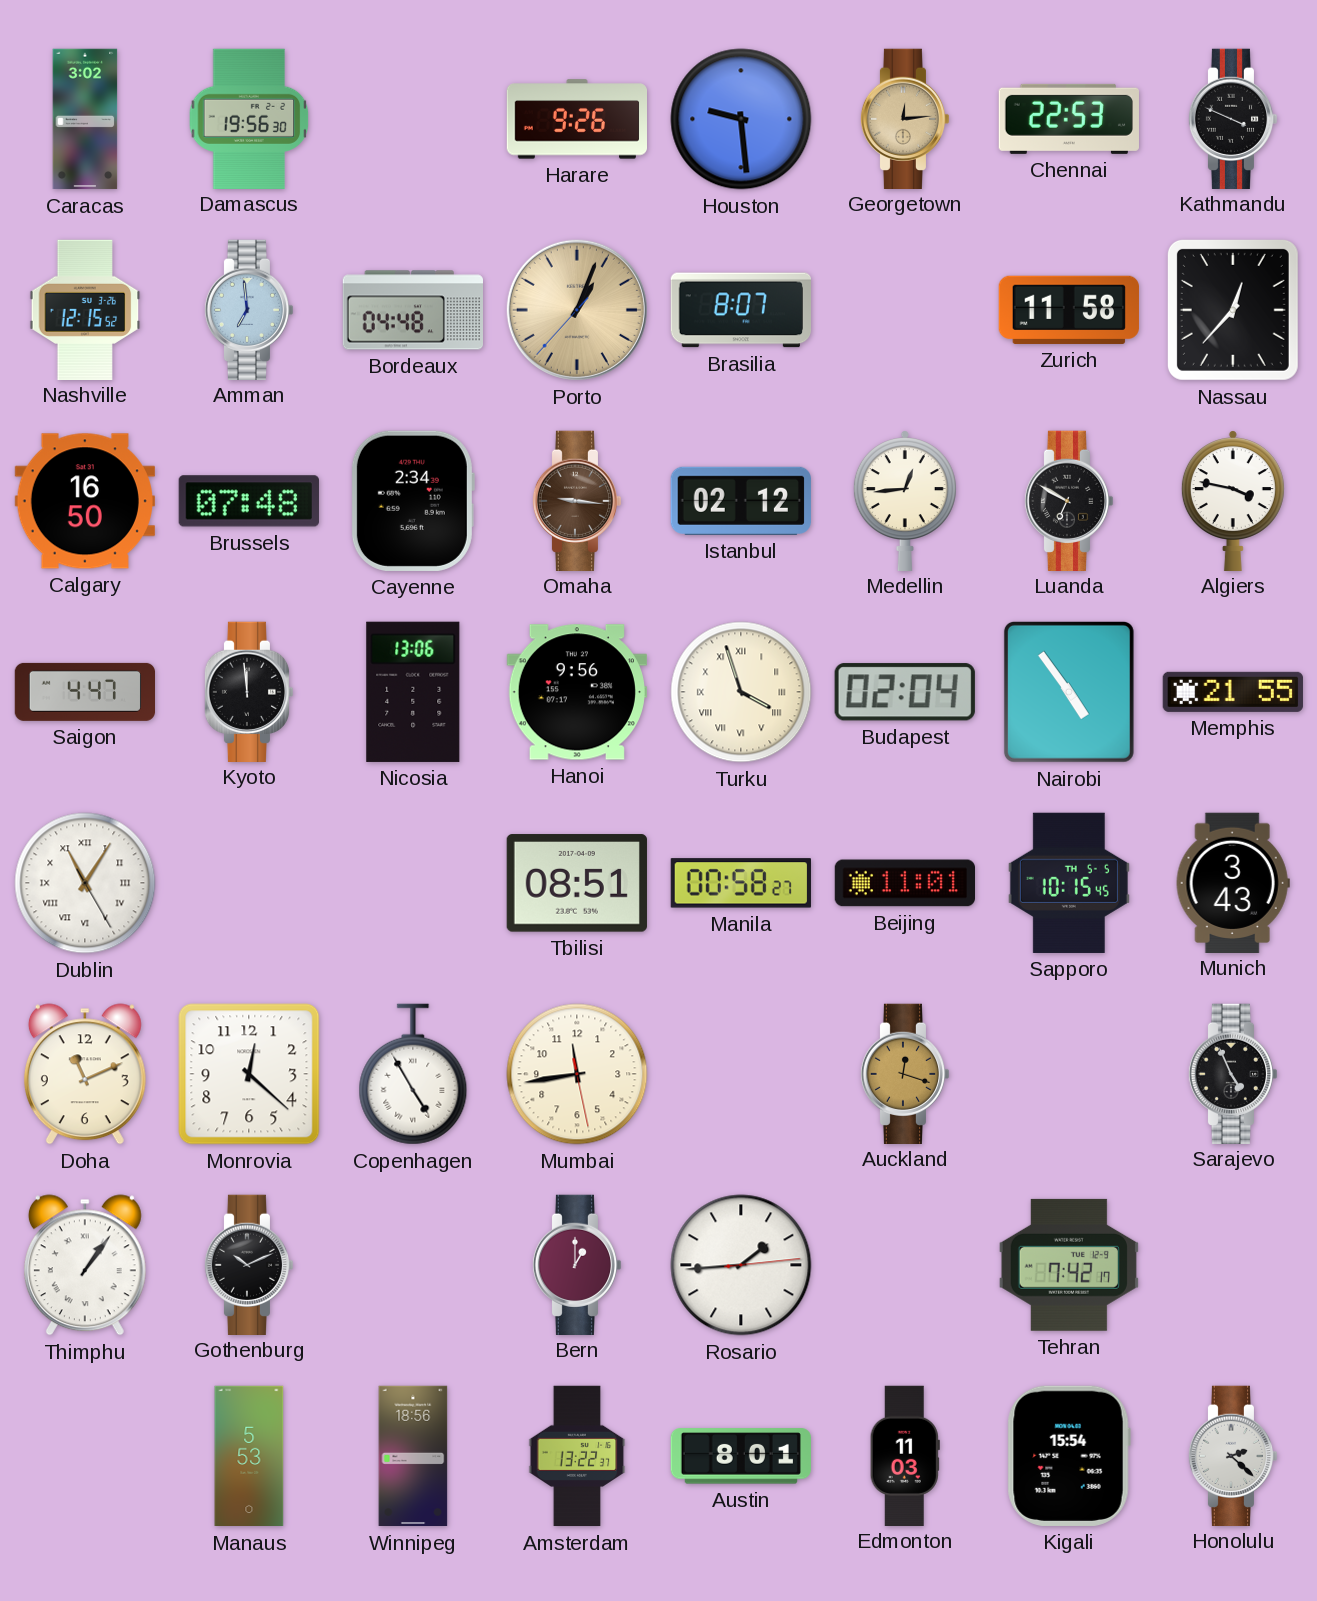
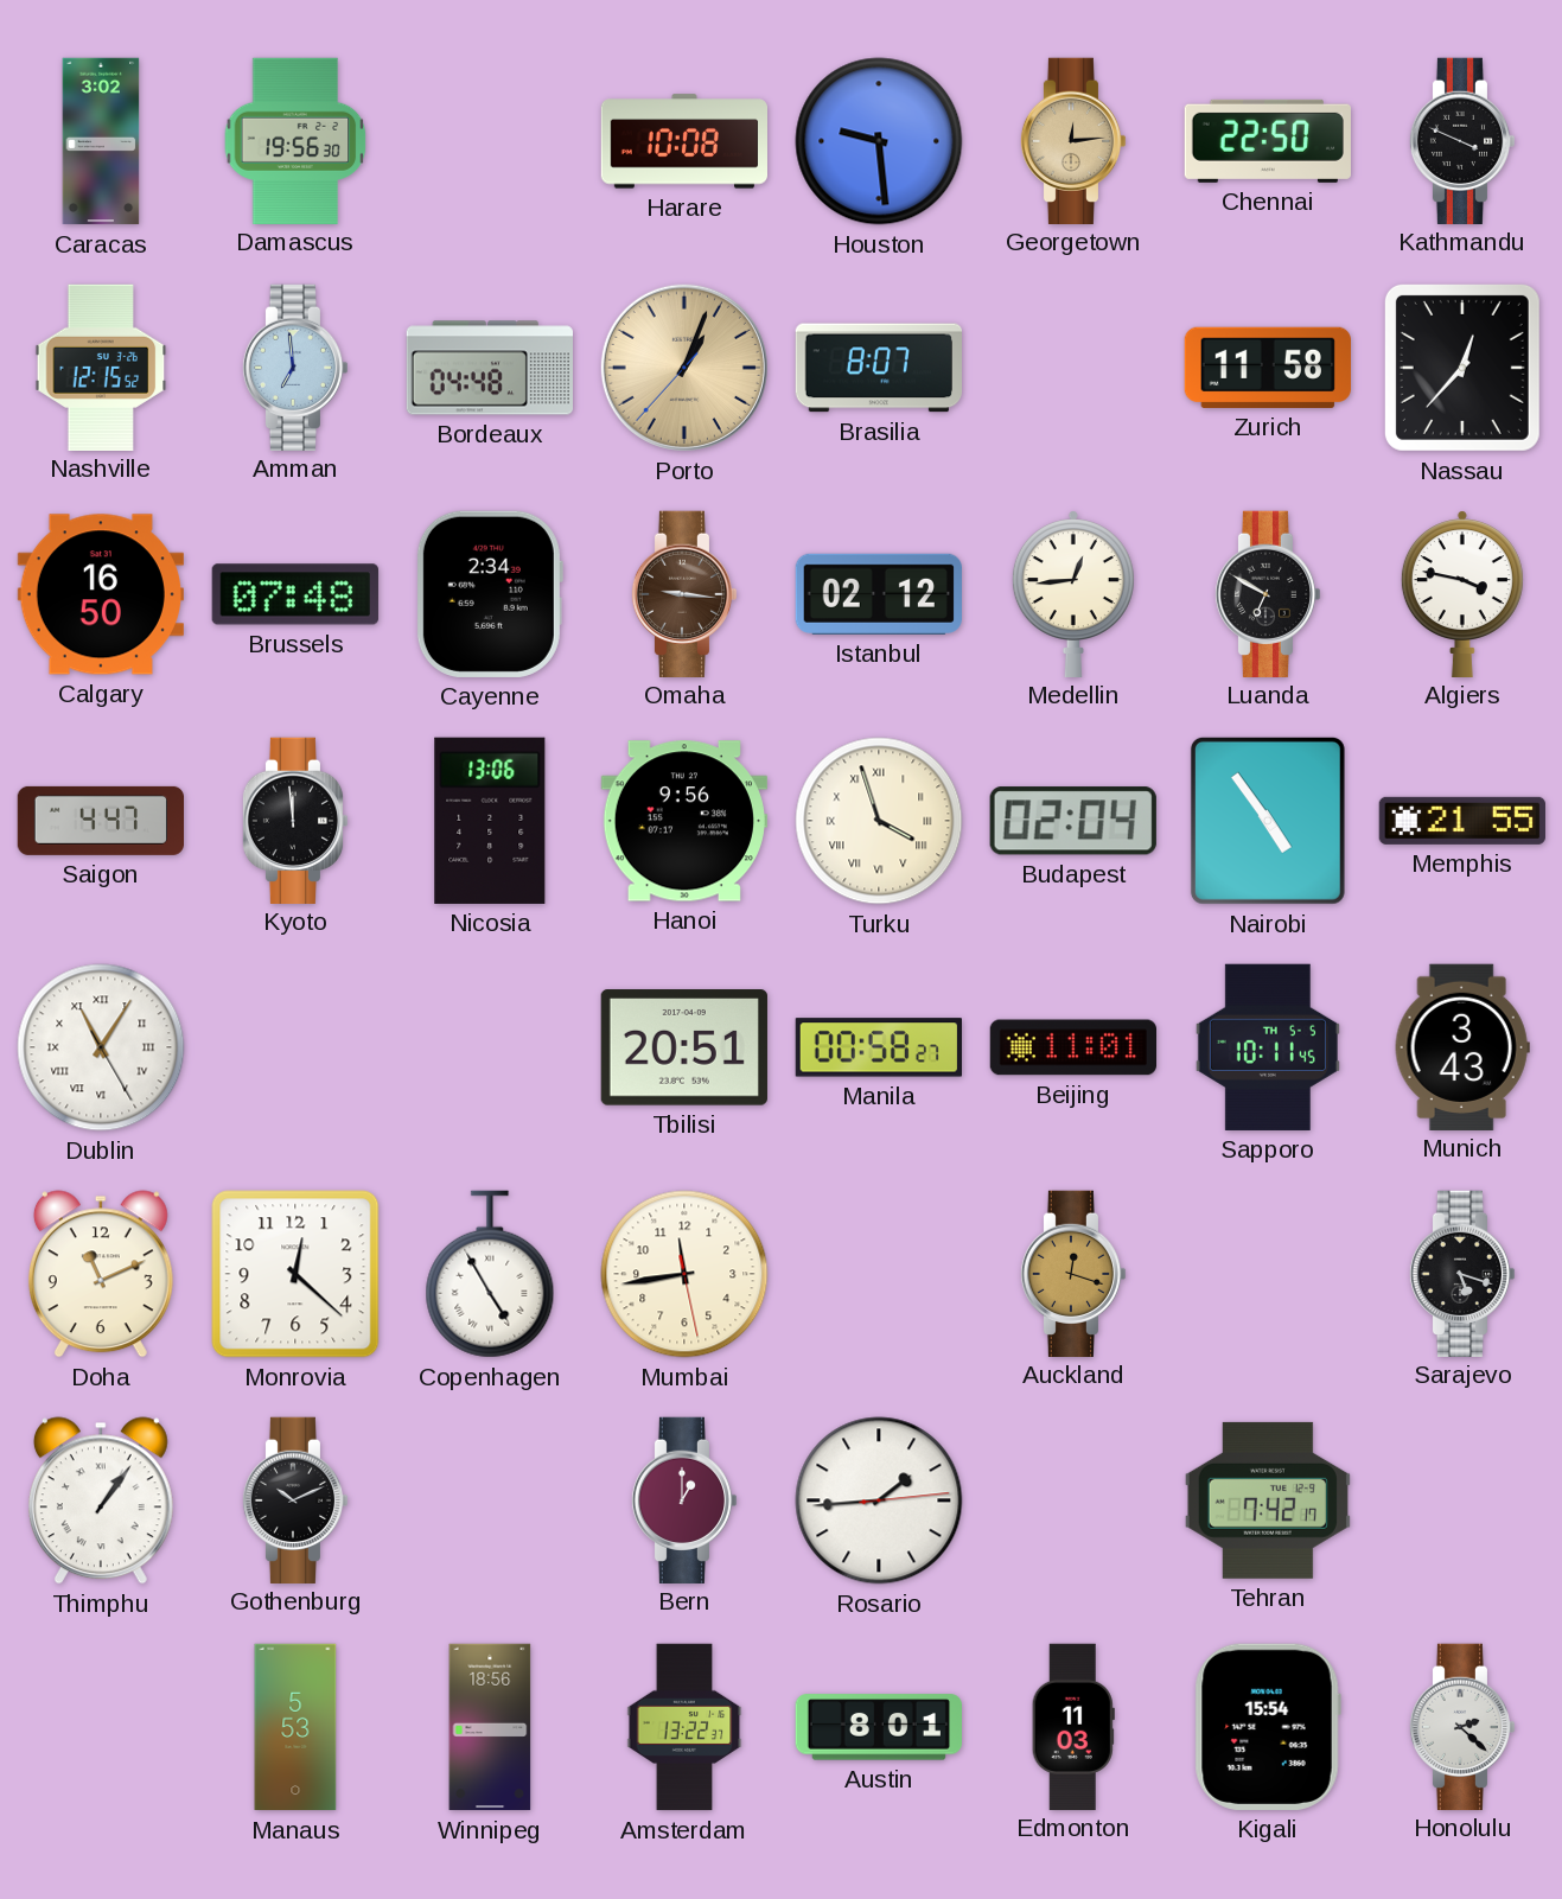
Harare: 9:26 -> 10:08
Chennai: 22:53 -> 22:50
Tbilisi: 08:51 -> 20:51
Sapporo: 10:15 -> 10:11
Sarajevo: 4:56 -> 5:18
